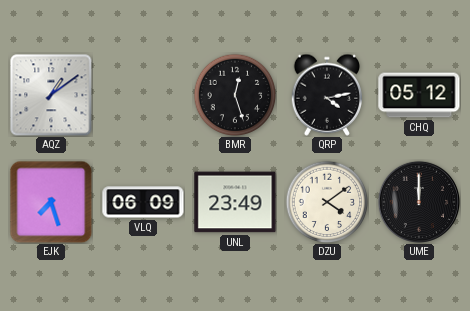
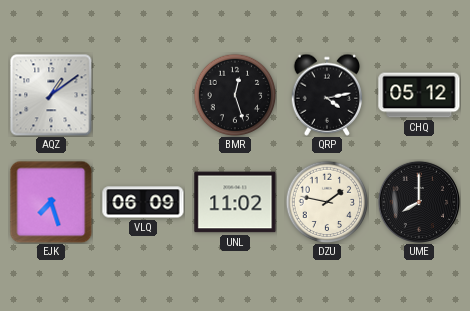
UNL: 23:49 -> 11:02
DZU: 4:09 -> 1:47
UME: 12:00 -> 8:00
